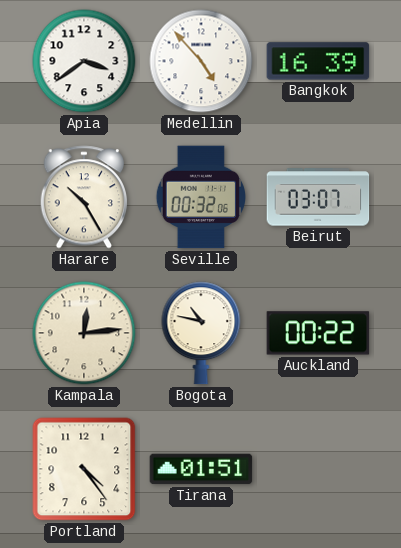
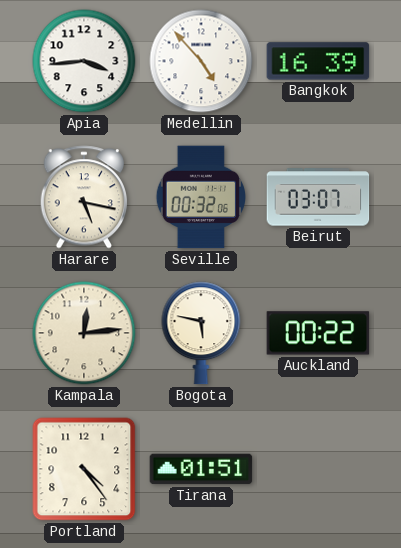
Apia: 3:39 -> 3:44
Harare: 10:25 -> 5:17
Bogota: 10:47 -> 5:47
